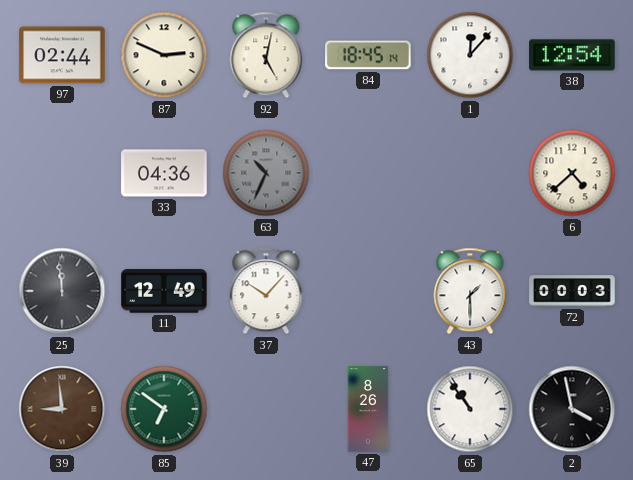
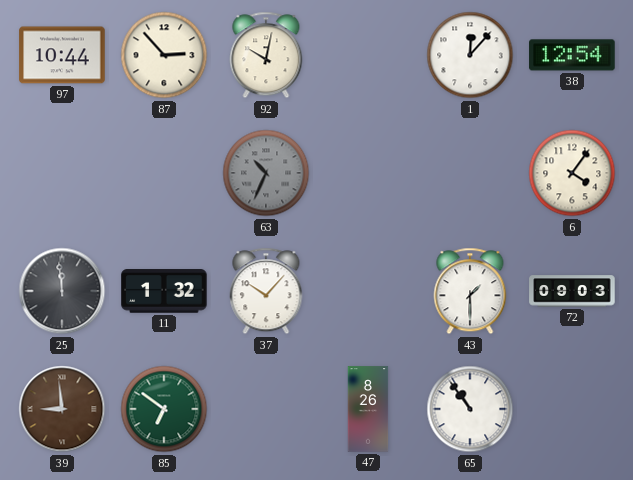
97: 02:44 -> 10:44
87: 2:49 -> 2:53
92: 5:02 -> 10:02
84: 18:45 -> none
33: 04:36 -> none
6: 4:38 -> 4:06
11: 12:49 -> 1:32
72: 00:03 -> 09:03
2: 3:58 -> none
